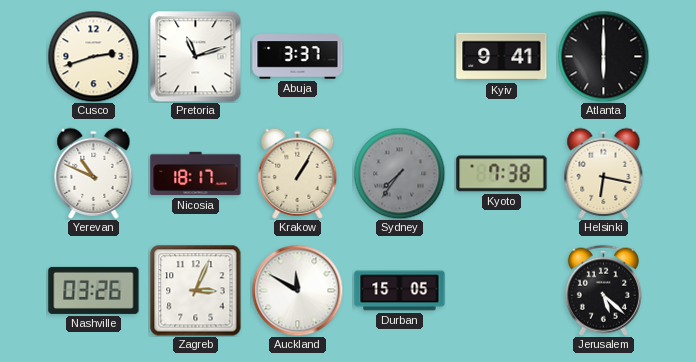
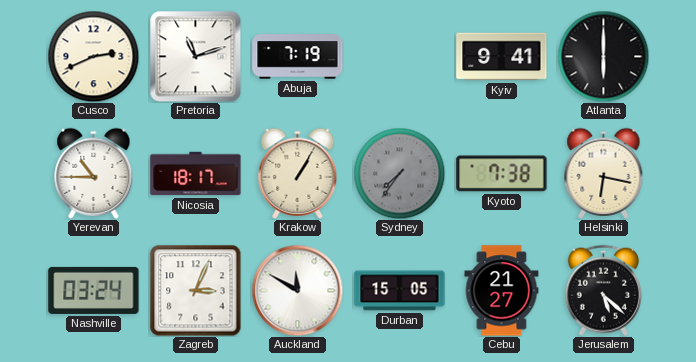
Cusco: 2:42 -> 2:41
Abuja: 3:37 -> 7:19
Yerevan: 10:49 -> 10:45
Nashville: 03:26 -> 03:24
Cebu: none -> 21:27
